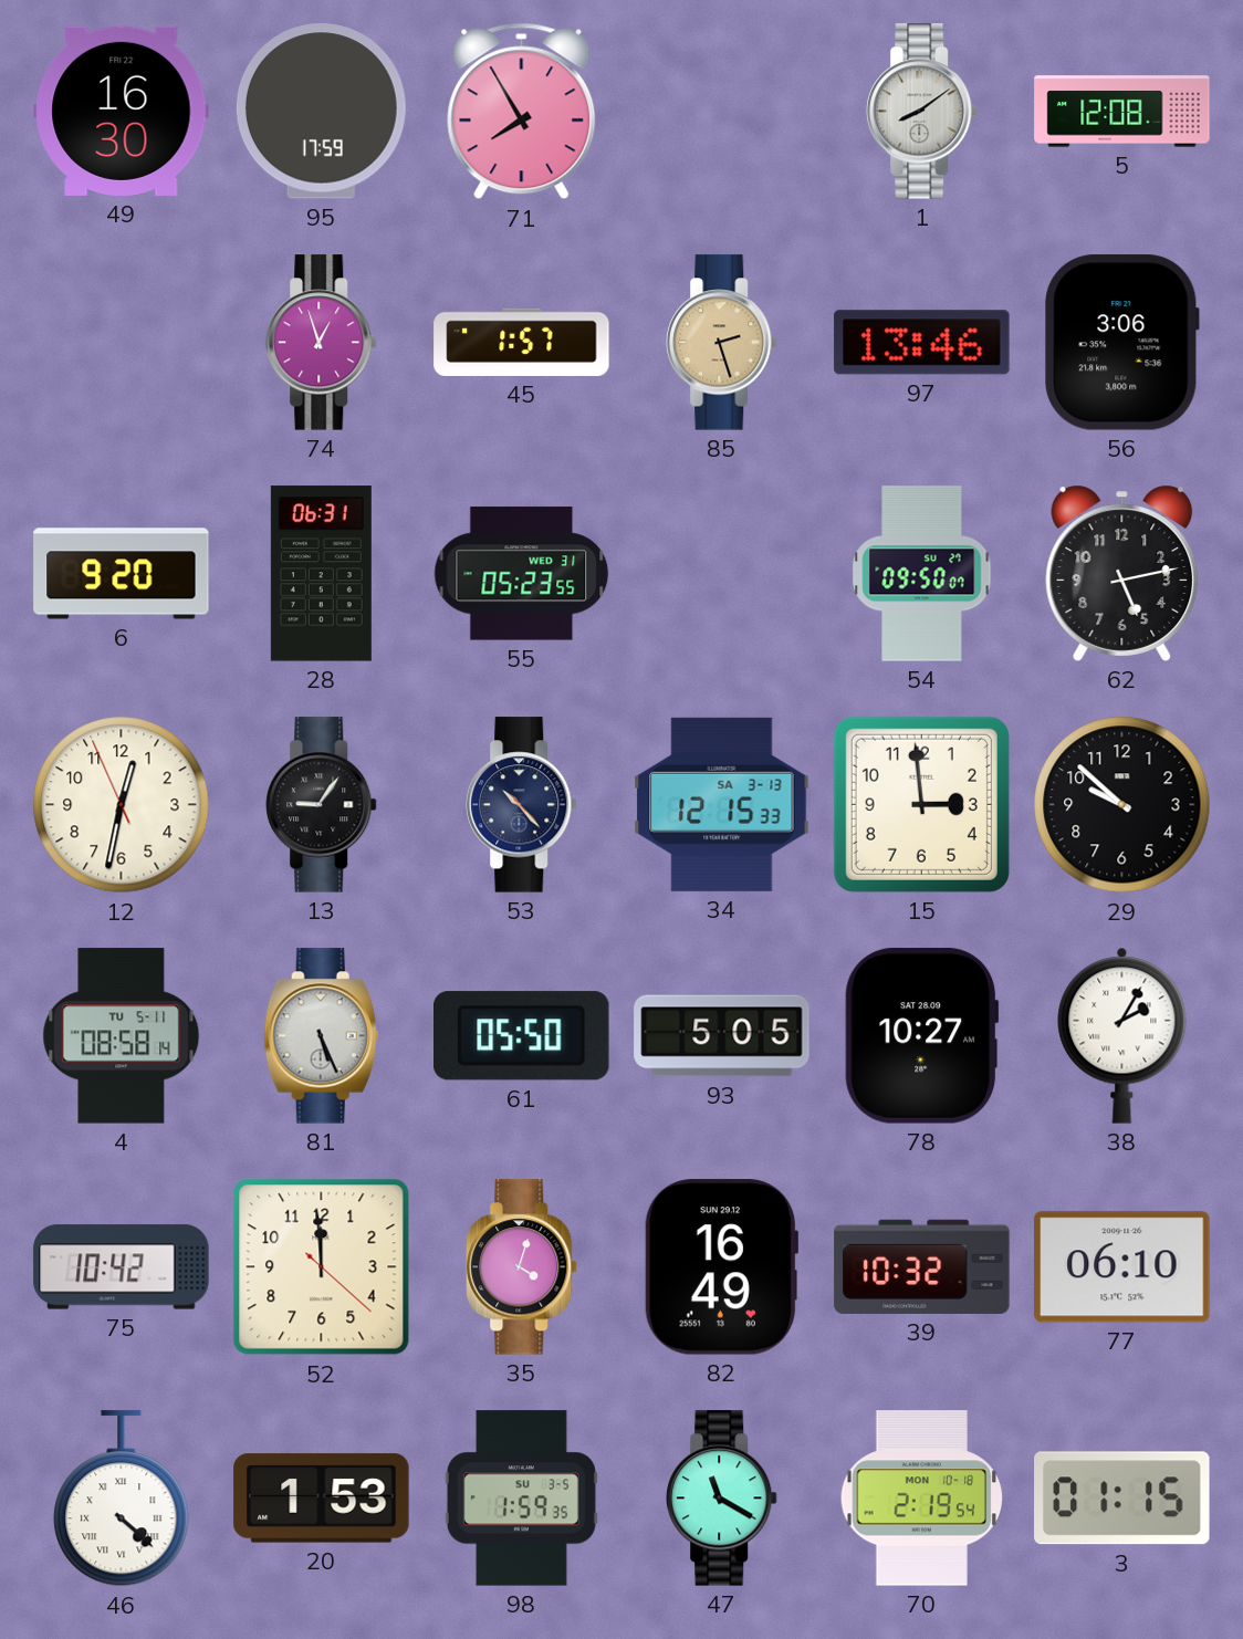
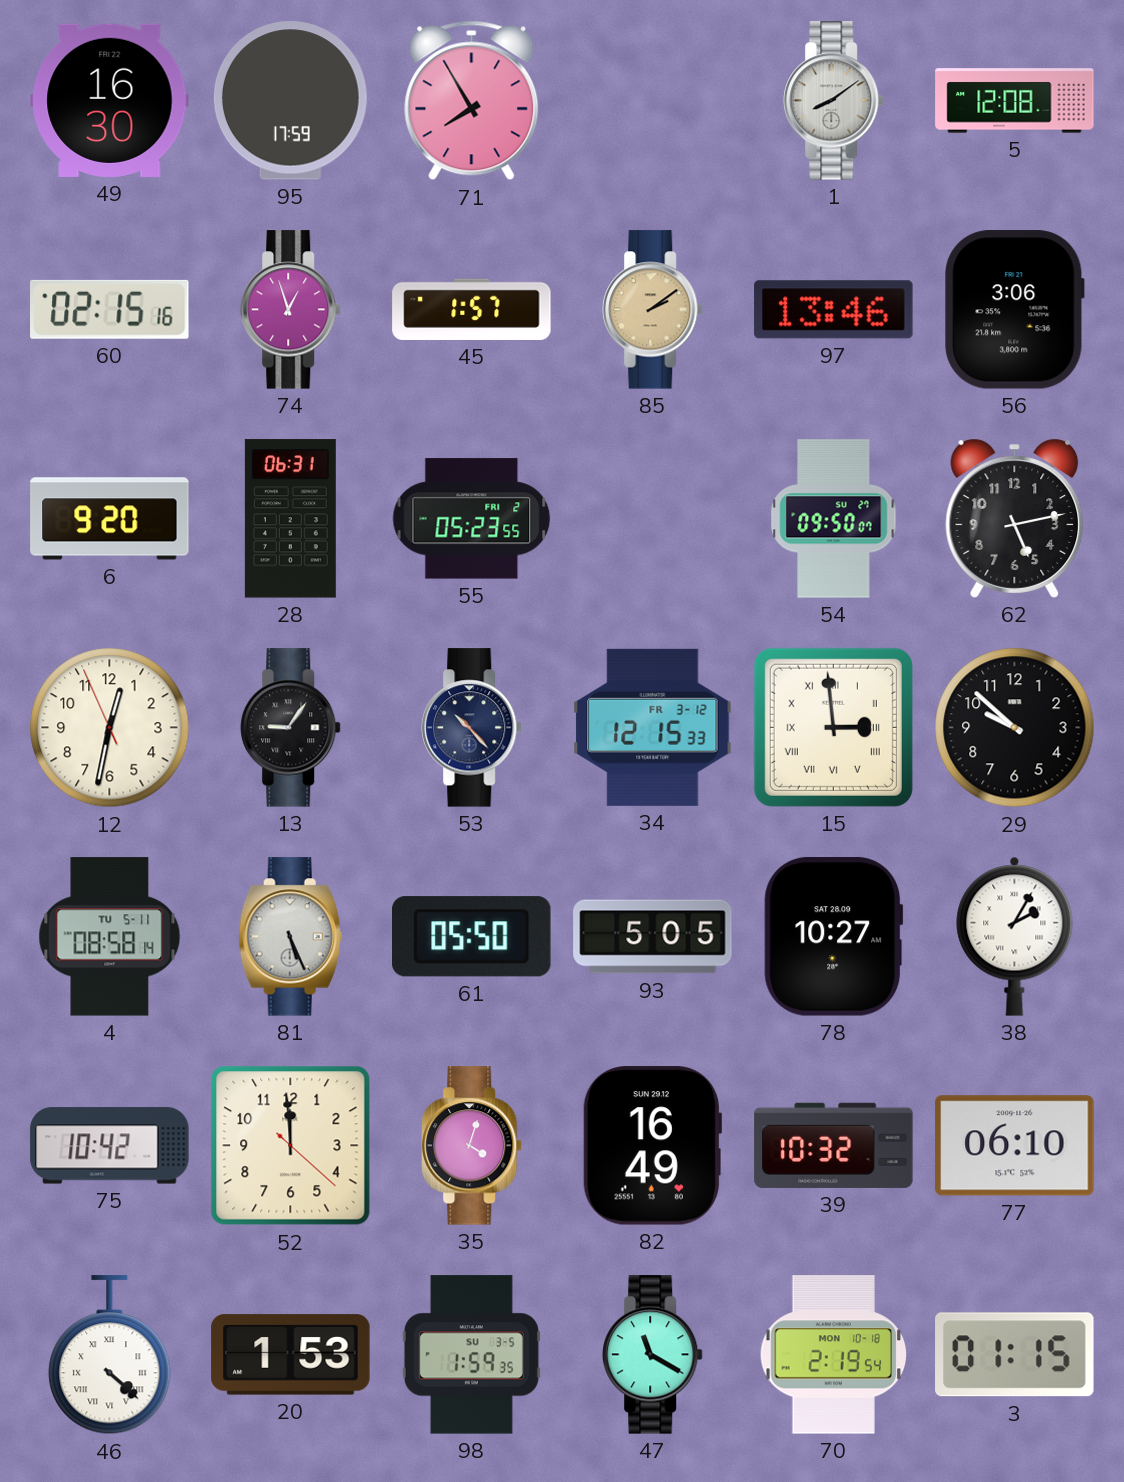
60: none -> 02:15
85: 2:27 -> 2:09
55 date: WED 31 -> FRI 2
34 date: SA 3-13 -> FR 3-12
15 numerals: Arabic -> Roman
